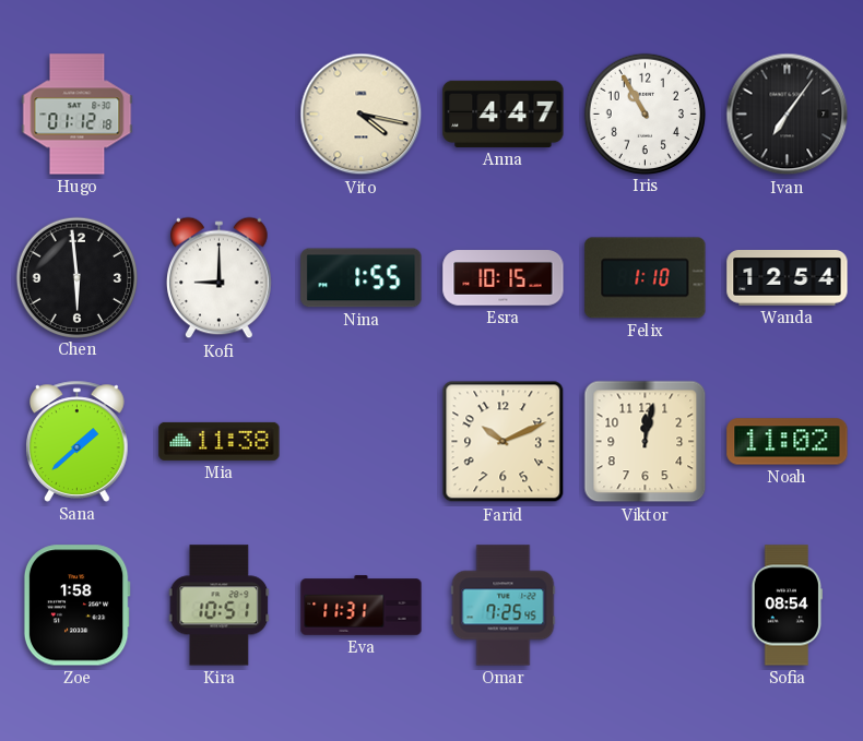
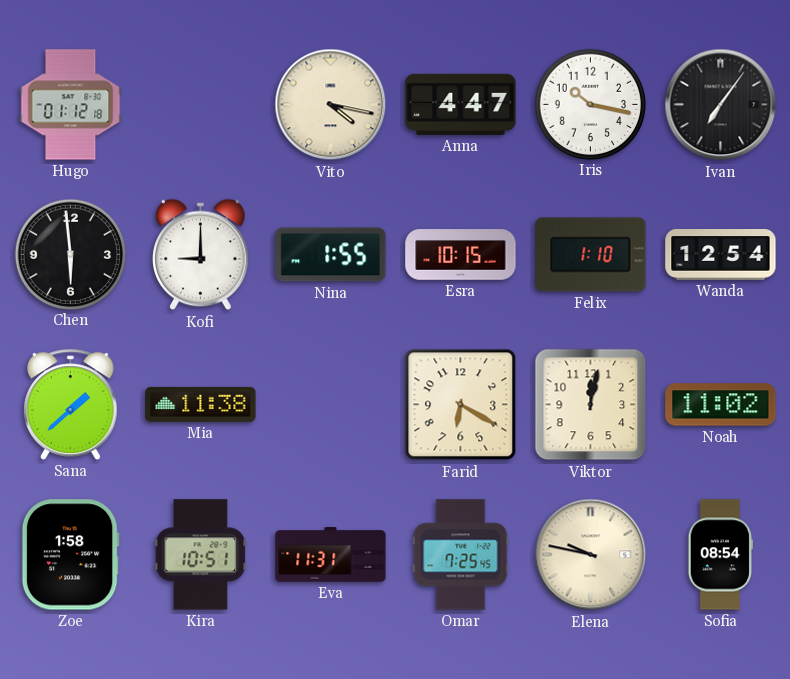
Iris: 10:55 -> 10:17
Farid: 10:11 -> 6:20
Elena: none -> 9:47
